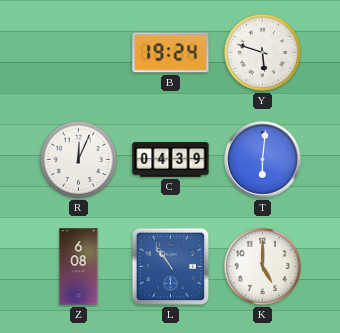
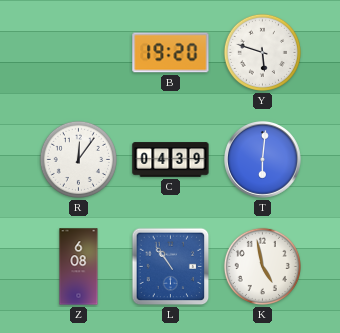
B: 19:24 -> 19:20
R: 12:04 -> 12:06
K: 5:00 -> 4:58
